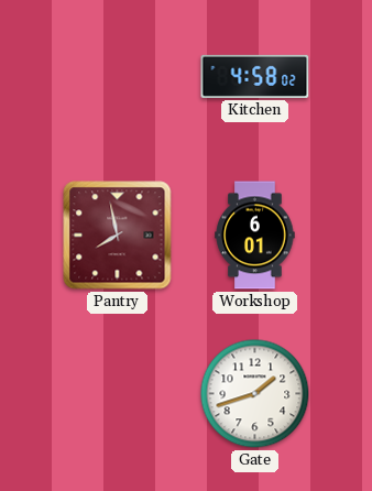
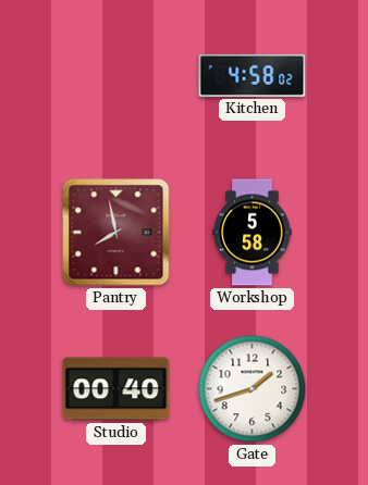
Workshop: 6:01 -> 5:58
Studio: none -> 00:40
